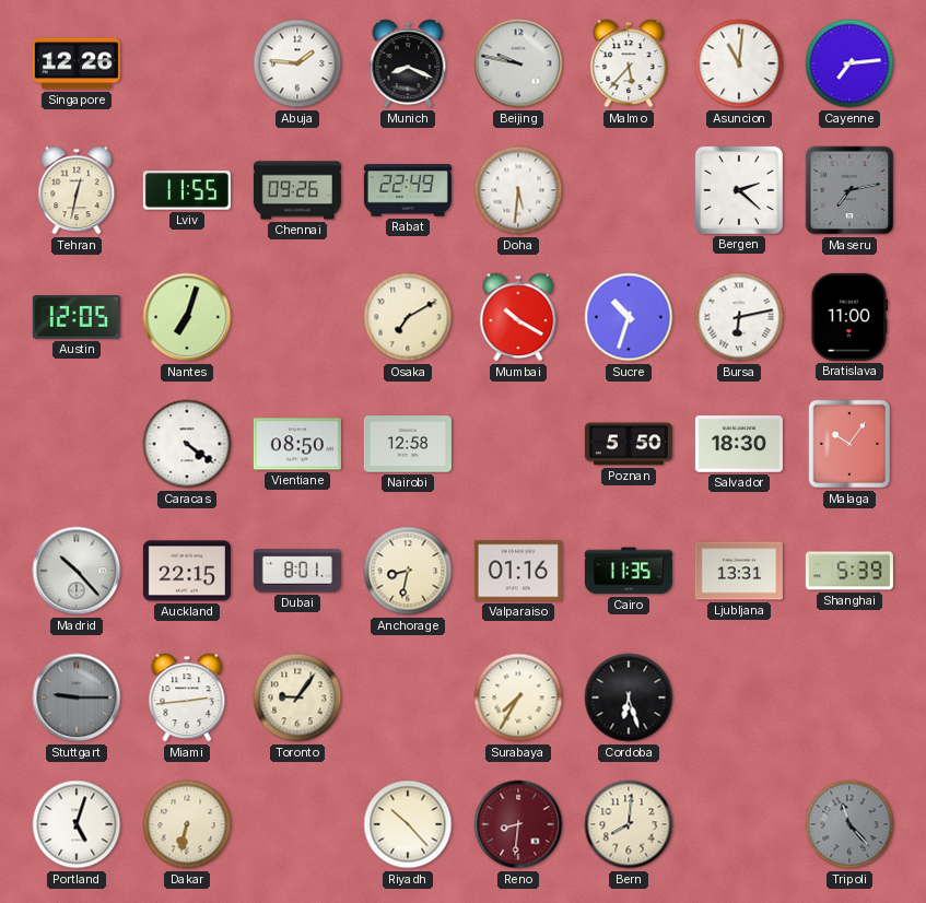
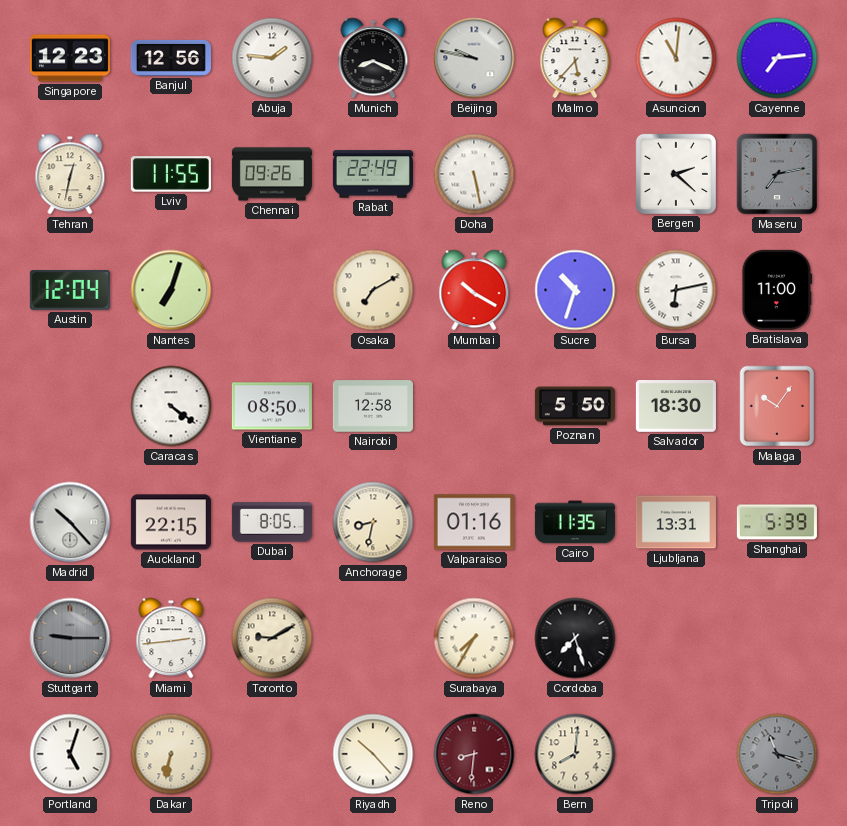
Singapore: 12:26 -> 12:23
Banjul: none -> 12:56
Doha: 5:31 -> 5:28
Austin: 12:05 -> 12:04
Dubai: 8:01 -> 8:05
Toronto: 9:06 -> 9:10
Cordoba: 6:27 -> 7:27
Tripoli: 11:23 -> 11:18
